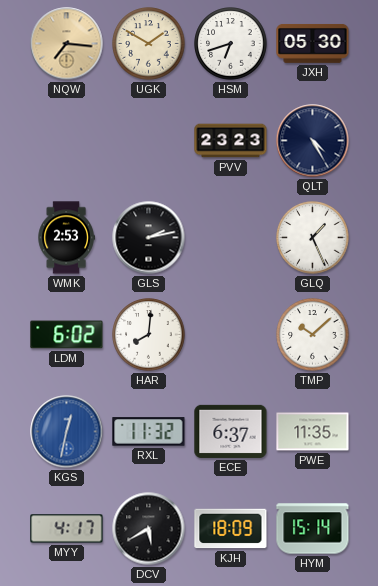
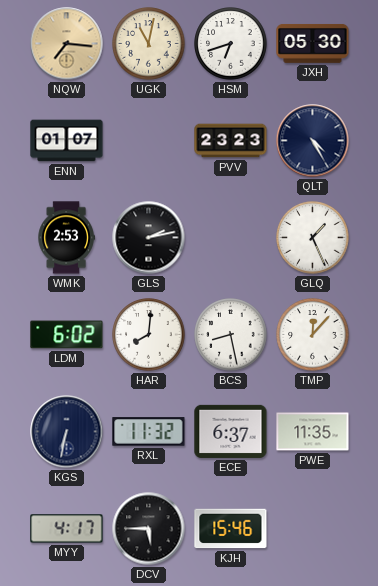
UGK: 1:50 -> 11:02
ENN: none -> 01:07
BCS: none -> 8:28
TMP: 10:08 -> 12:07
KGS: 12:32 -> 6:32
KGS dial: blue -> navy
DCV: 5:40 -> 5:45
KJH: 18:09 -> 15:46
HYM: 15:14 -> none
